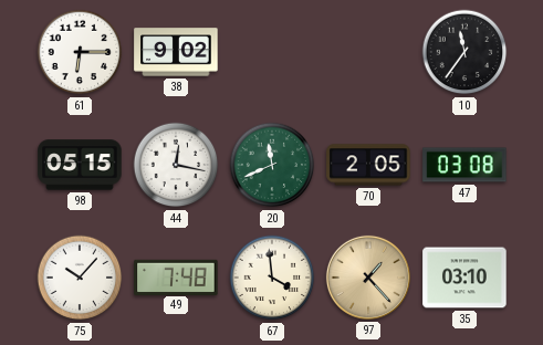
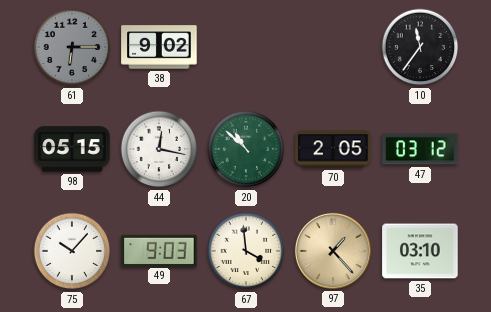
61 dial: white -> grey
20: 11:41 -> 10:52
47: 03:08 -> 03:12
49: 7:48 -> 9:03
